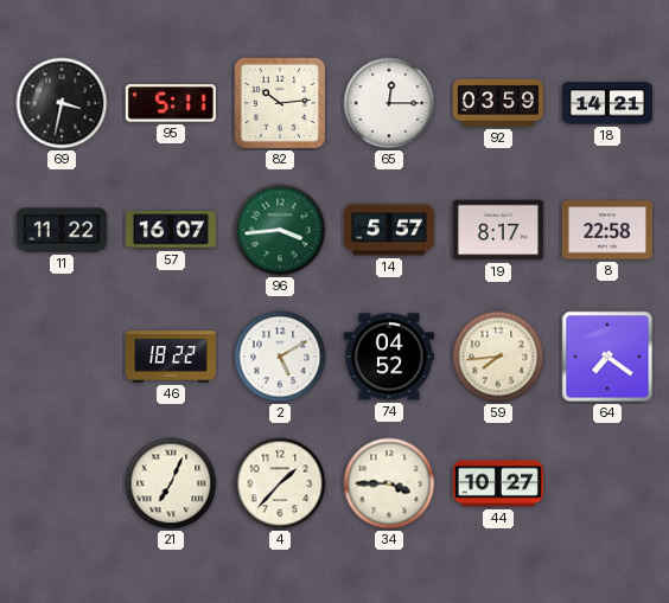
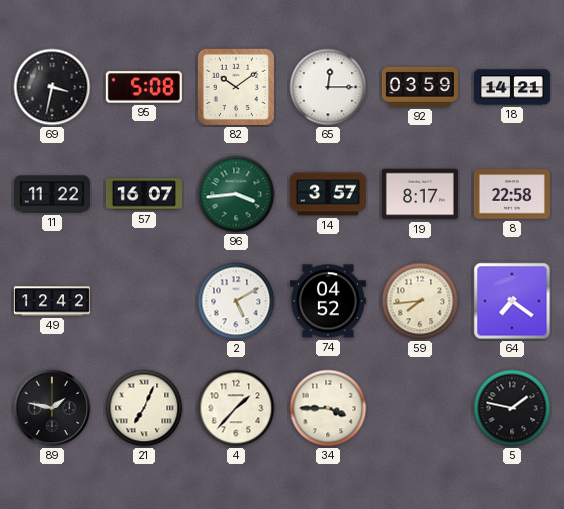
95: 5:11 -> 5:08
82: 10:14 -> 10:09
14: 5:57 -> 3:57
49: none -> 12:42
46: 18:22 -> none
89: none -> 1:47
44: 10:27 -> none
5: none -> 1:47
